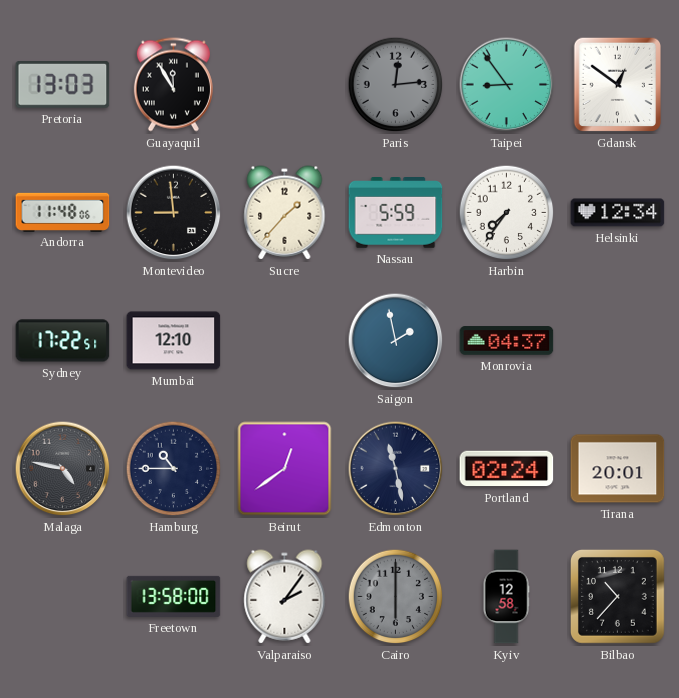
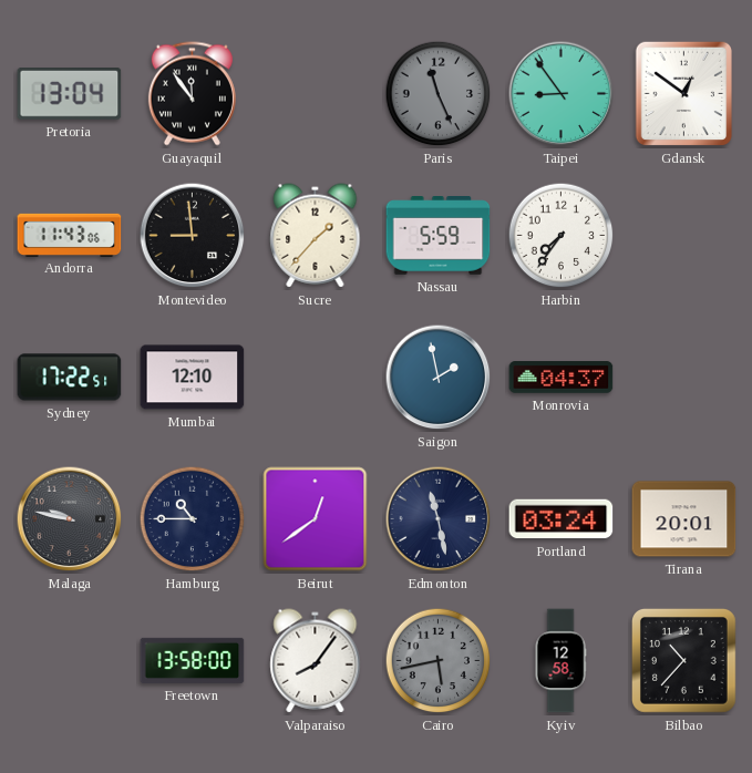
Pretoria: 13:03 -> 13:04
Guayaquil: 11:55 -> 11:54
Paris: 12:14 -> 11:26
Andorra: 11:48 -> 11:43
Helsinki: 12:34 -> none
Malaga: 4:47 -> 9:47
Portland: 02:24 -> 03:24
Valparaiso: 2:06 -> 8:06
Cairo: 6:00 -> 5:43
